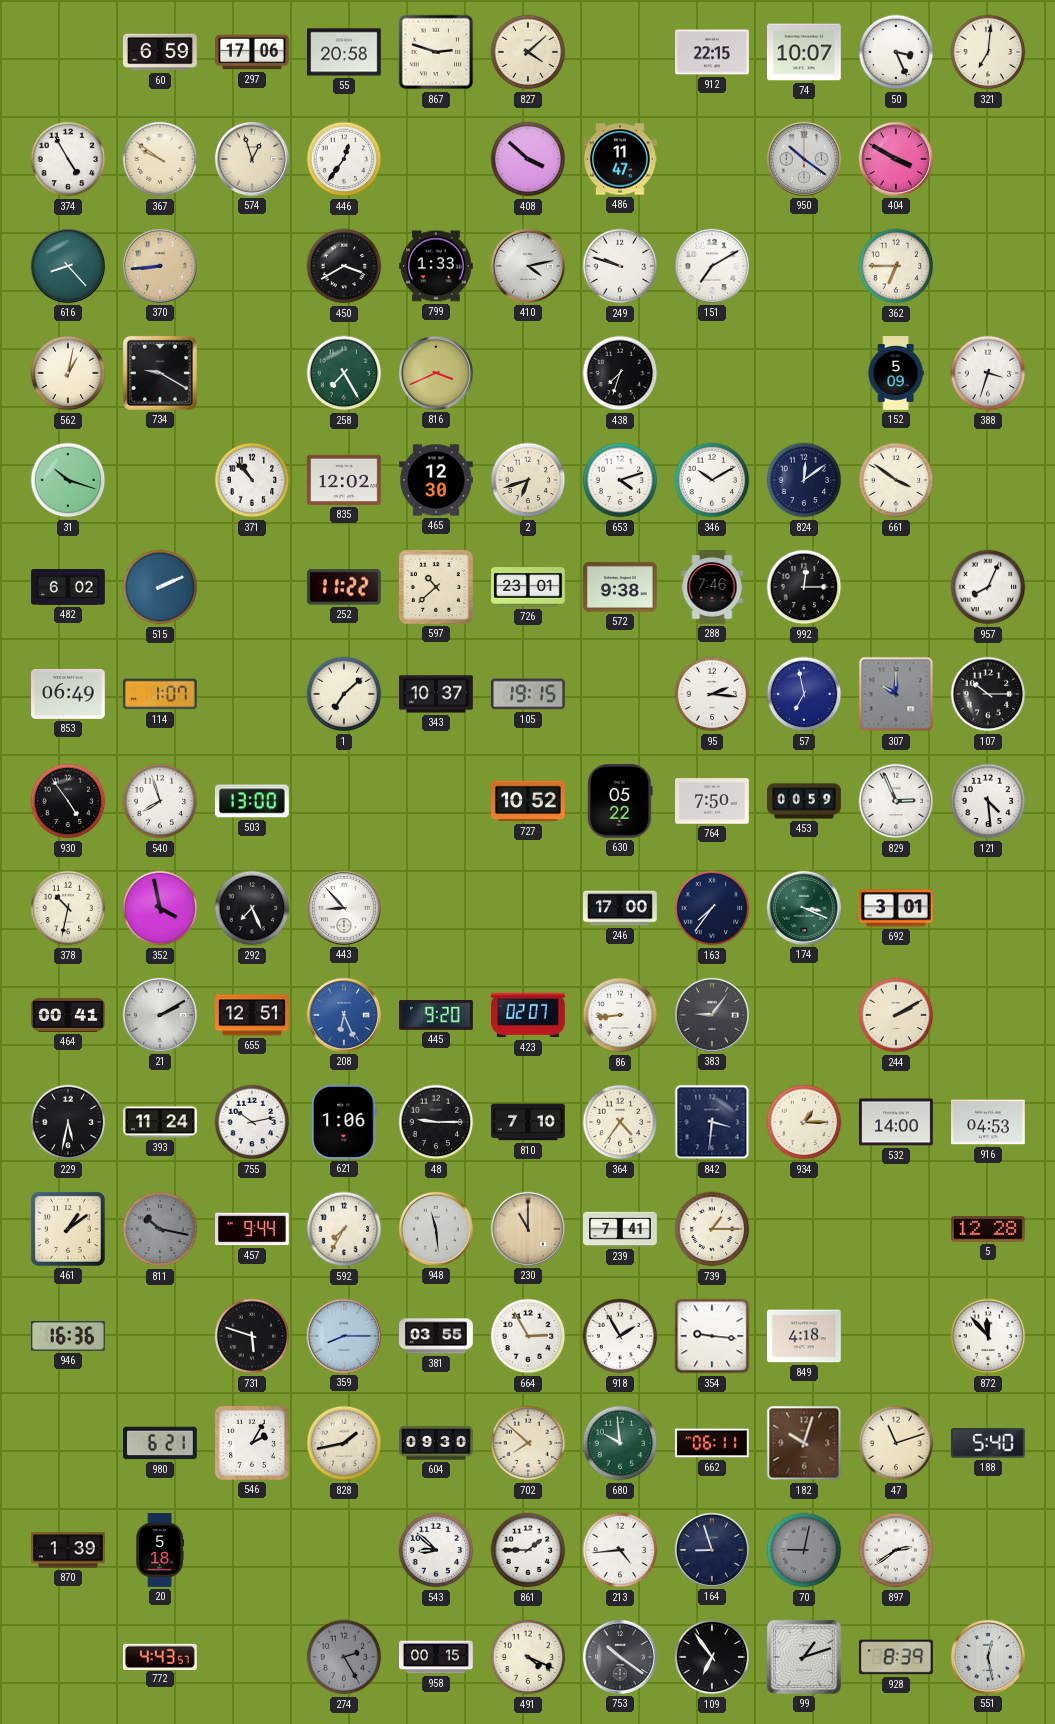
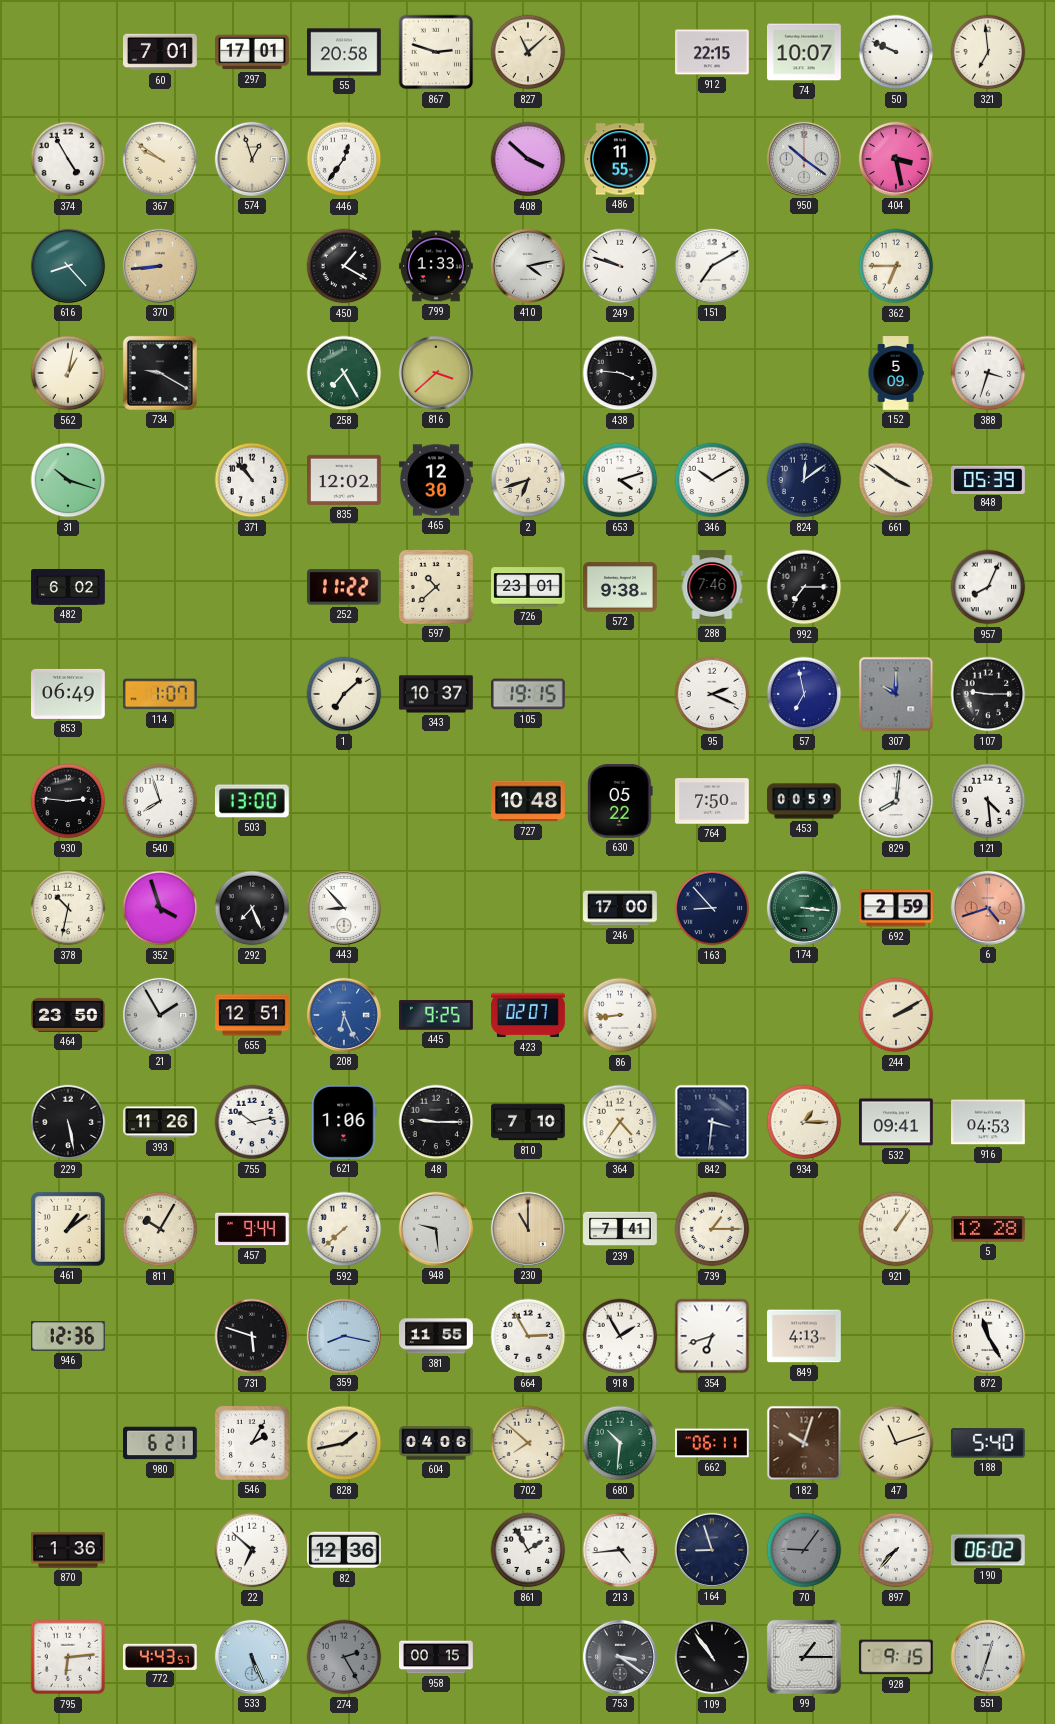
60: 6:59 -> 7:01
297: 17:06 -> 17:01
827: 4:08 -> 11:08
50: 3:26 -> 9:49
321: 7:01 -> 6:59
486: 11:47 -> 11:55
404: 3:50 -> 3:28
450: 3:40 -> 1:20
816: 3:41 -> 3:38
438: 7:33 -> 3:46
848: none -> 05:39
515: 2:11 -> none
992: 12:15 -> 7:15
95: 2:16 -> 2:19
107: 10:15 -> 9:15
930: 4:54 -> 2:46
727: 10:52 -> 10:48
829: 2:56 -> 8:01
352: 3:58 -> 3:57
163: 7:36 -> 8:53
174: 3:19 -> 3:16
692: 3:01 -> 2:59
6: none -> 4:42
464: 00:41 -> 23:50
21: 2:10 -> 1:55
445: 9:20 -> 9:25
383: 9:06 -> none
229: 5:32 -> 5:28
393: 11:24 -> 11:26
532: 14:00 -> 09:41
811: 10:17 -> 10:05
811 dial: grey -> cream
592: 7:35 -> 7:38
948: 11:29 -> 9:29
921: none -> 1:06
946: 16:36 -> 12:36
359: 8:15 -> 8:17
381: 03:55 -> 11:55
354: 9:16 -> 6:42
849: 4:18 -> 4:13
872: 11:53 -> 11:25
604: 09:30 -> 04:06
680: 9:59 -> 10:31
870: 1:39 -> 1:36
20: 5:18 -> none
22: none -> 6:52
82: none -> 12:36
543: 8:52 -> none
861: 1:45 -> 1:55
70: 9:02 -> 9:06
897: 2:39 -> 7:37
190: none -> 06:02
795: none -> 6:14
533: none -> 5:26
491: 4:19 -> none
753: 10:21 -> 3:21
109: 6:54 -> 10:54
99: 1:12 -> 1:15
928: 8:39 -> 9:15
551: 12:28 -> 12:33
